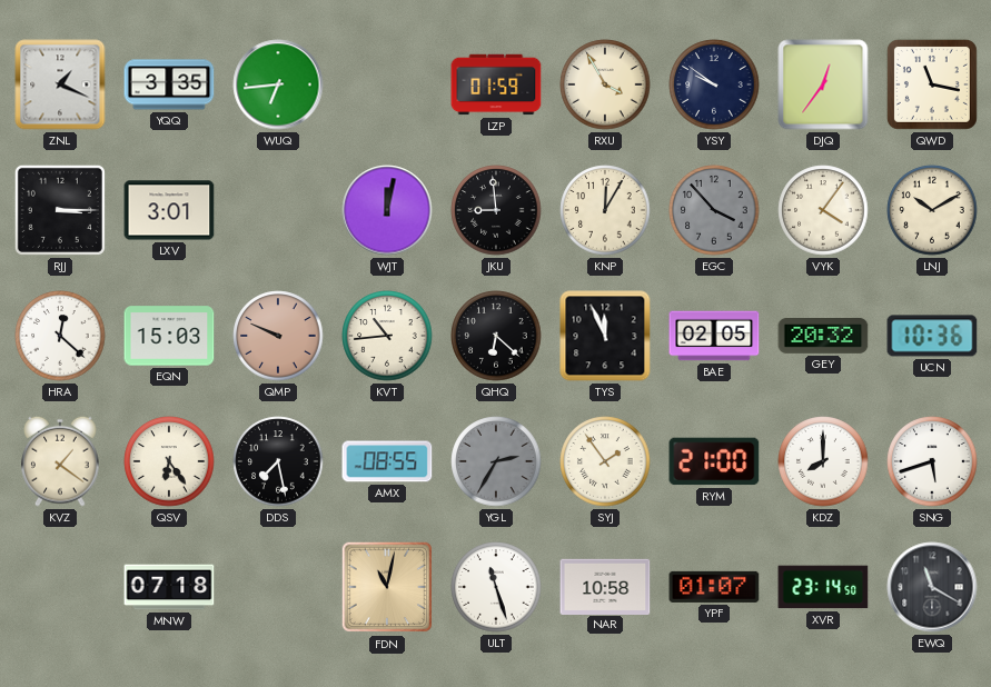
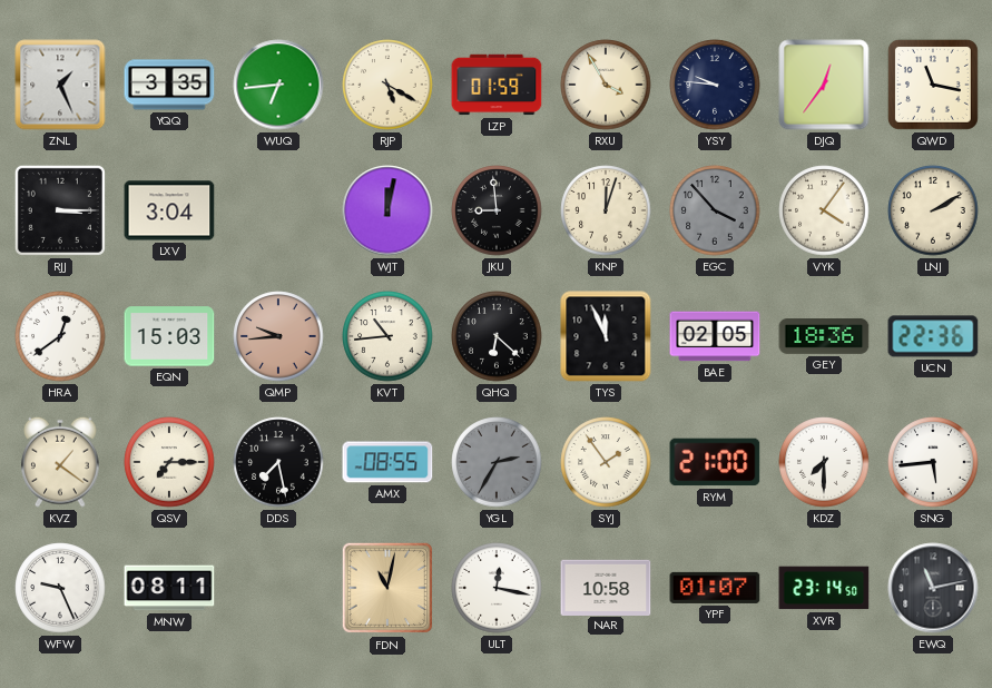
ZNL: 1:19 -> 1:26
RJP: none -> 5:20
YSY: 9:51 -> 9:46
LXV: 3:01 -> 3:04
KNP: 12:05 -> 12:03
LNJ: 10:10 -> 2:10
HRA: 12:22 -> 12:39
QMP: 9:49 -> 9:44
GEY: 20:32 -> 18:36
UCN: 10:36 -> 22:36
QSV: 6:24 -> 7:15
KDZ: 8:00 -> 7:30
SNG: 5:42 -> 5:44
WFW: none -> 9:26
MNW: 07:18 -> 08:11
ULT: 11:27 -> 12:17
EWQ: 11:20 -> 11:13
